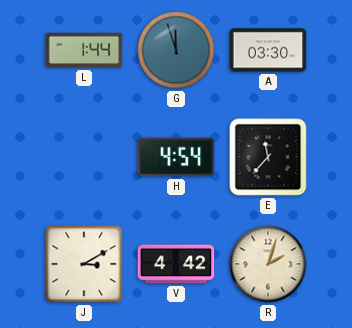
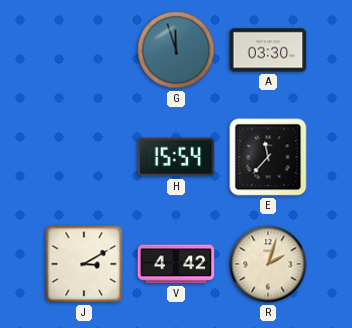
L: 1:44 -> none
H: 4:54 -> 15:54
